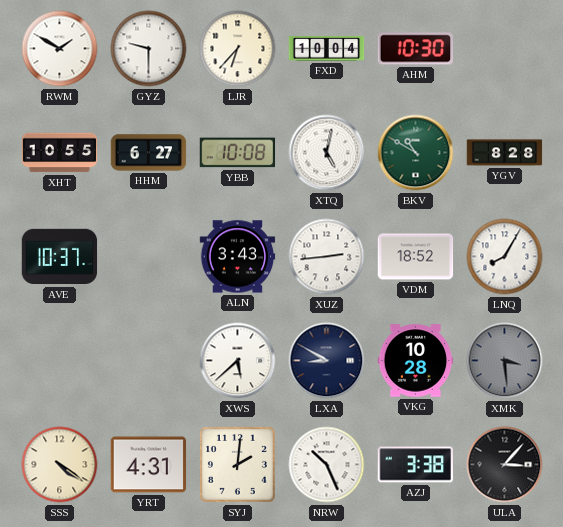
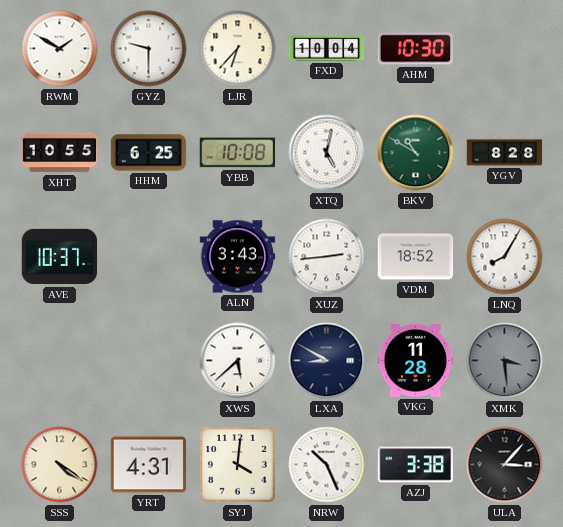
HHM: 6:27 -> 6:25
VKG: 10:28 -> 11:28
SYJ: 2:01 -> 4:01
